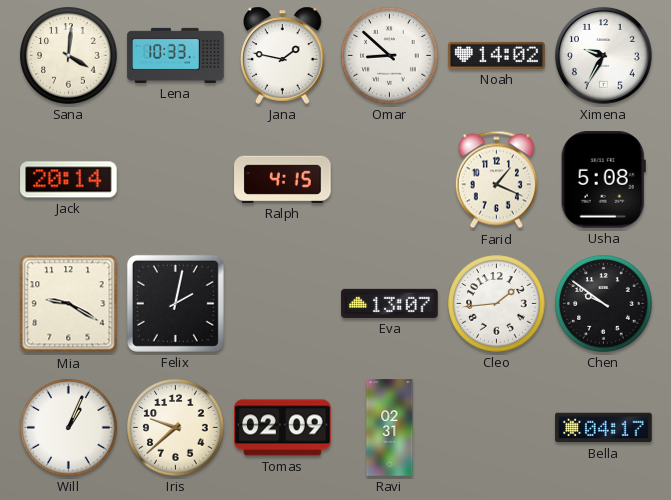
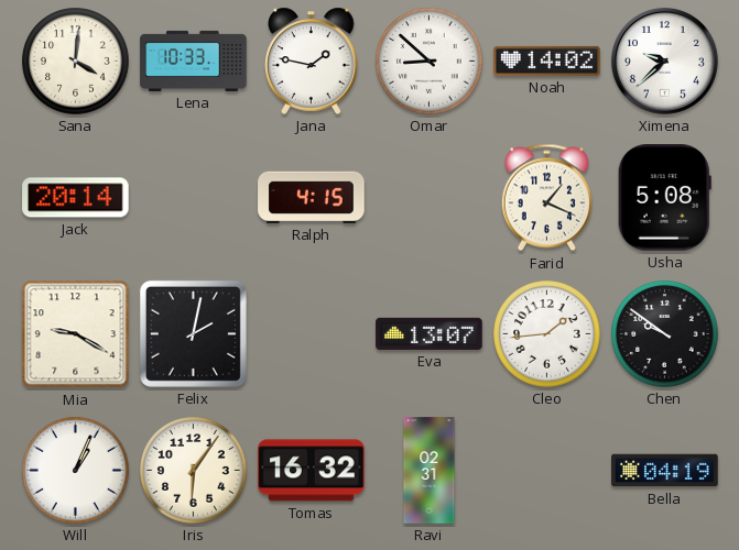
Ximena: 9:35 -> 9:38
Iris: 9:38 -> 6:06
Tomas: 02:09 -> 16:32
Bella: 04:17 -> 04:19
